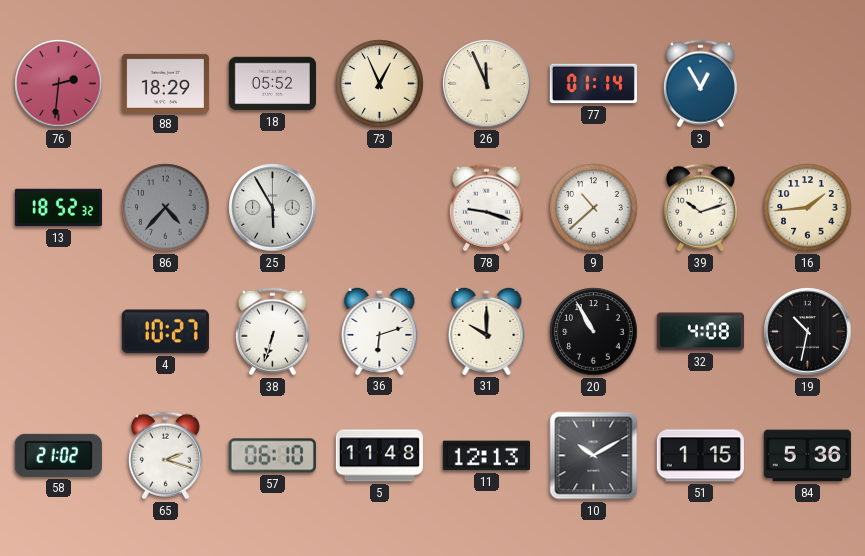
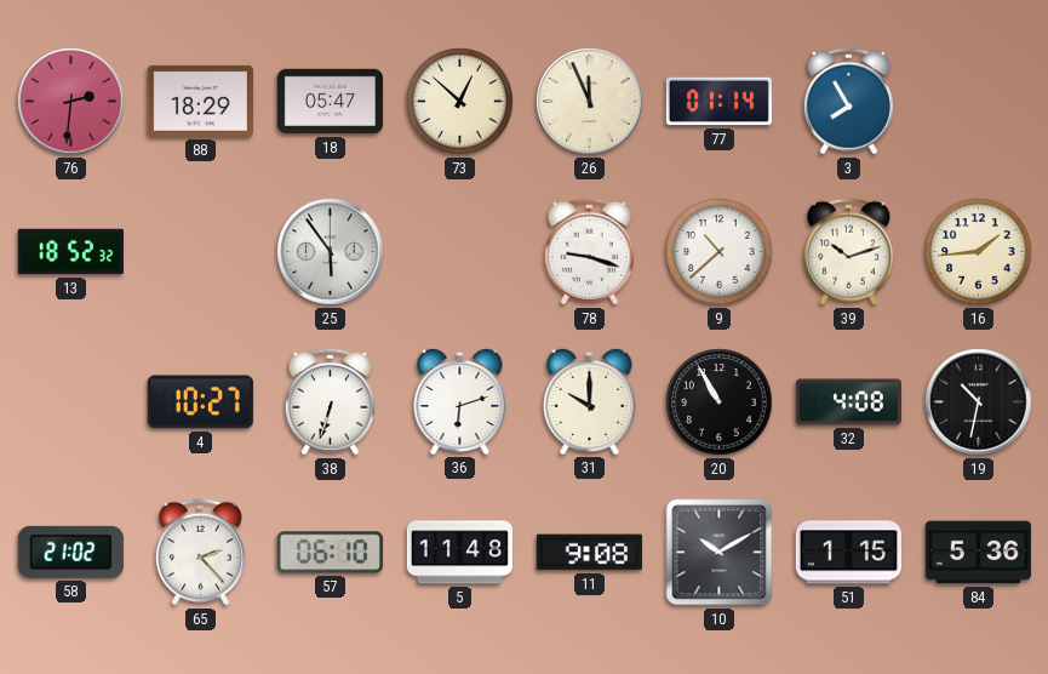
18: 05:52 -> 05:47
73: 12:56 -> 12:52
3: 12:55 -> 7:55
86: 4:37 -> none
25: 5:55 -> 5:54
65: 2:18 -> 2:23
11: 12:13 -> 9:08
